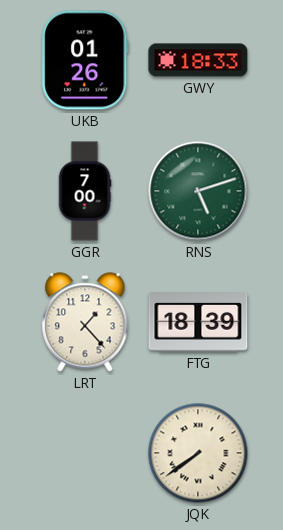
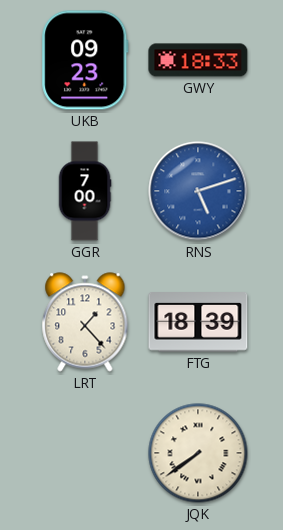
UKB: 01:26 -> 09:23
RNS dial: green -> blue
